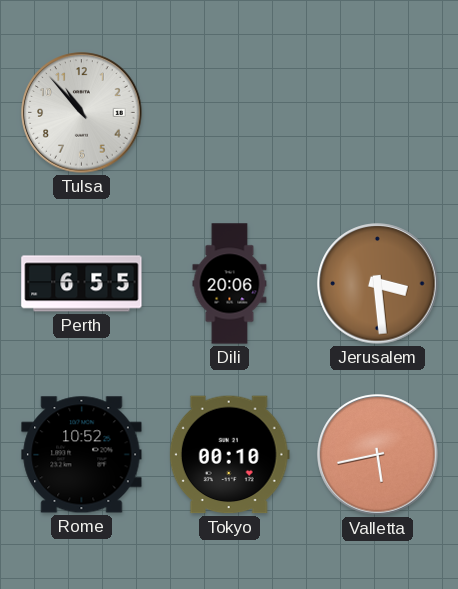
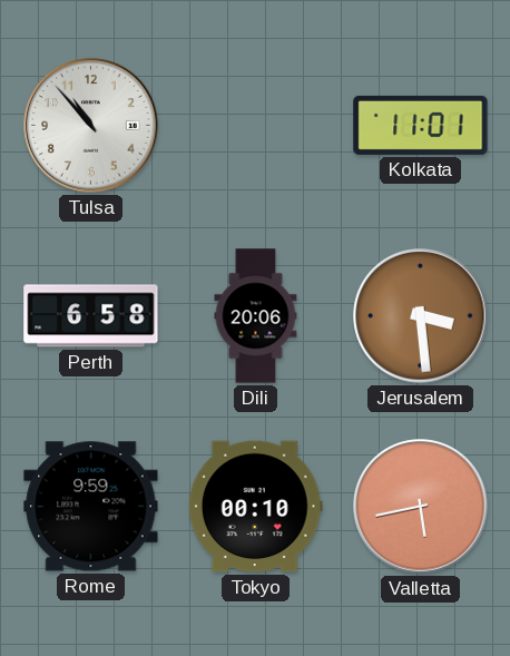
Kolkata: none -> 11:01
Perth: 6:55 -> 6:58
Rome: 10:52 -> 9:59
